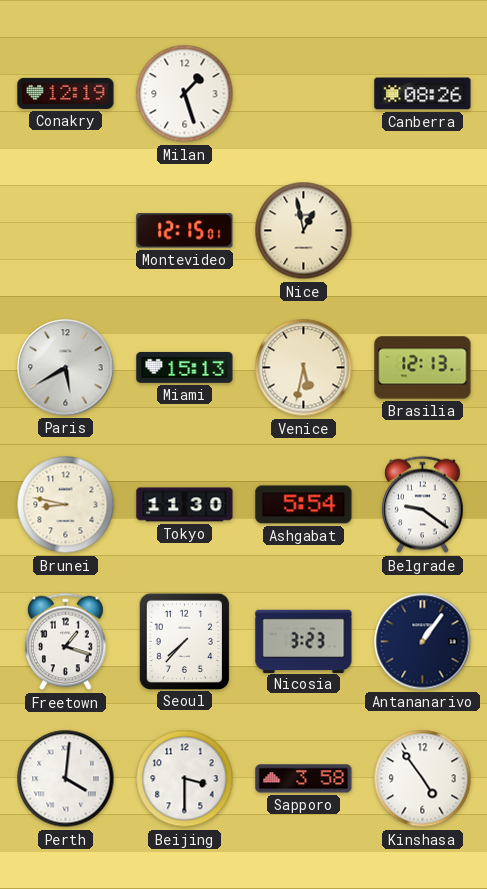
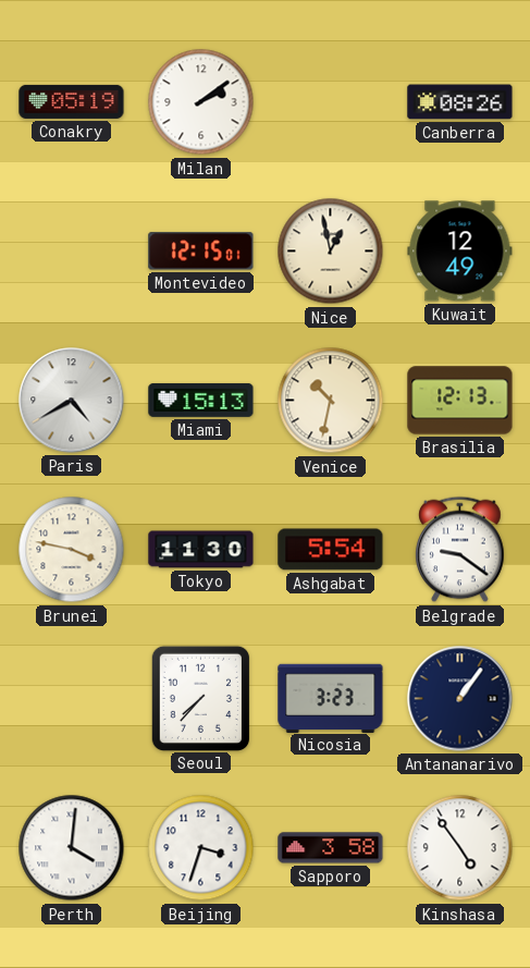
Conakry: 12:19 -> 05:19
Milan: 1:27 -> 2:09
Kuwait: none -> 12:49
Paris: 5:40 -> 4:40
Venice: 5:32 -> 10:32
Brunei: 8:47 -> 3:47
Freetown: 1:18 -> none
Beijing: 3:30 -> 3:33
